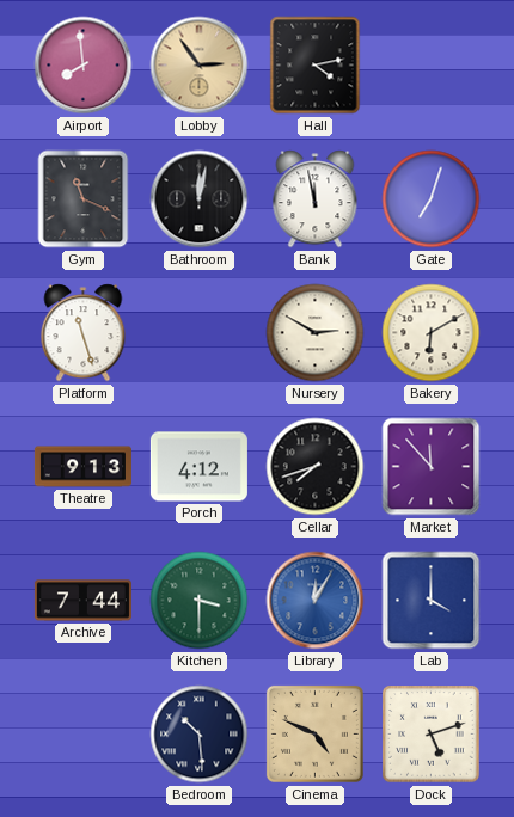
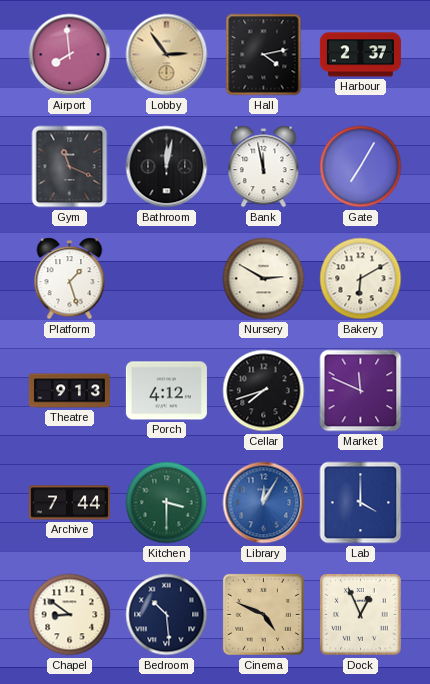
Harbour: none -> 2:37
Gate: 7:03 -> 7:05
Platform: 11:27 -> 1:27
Market: 11:53 -> 11:49
Chapel: none -> 8:51
Dock: 5:12 -> 12:56
